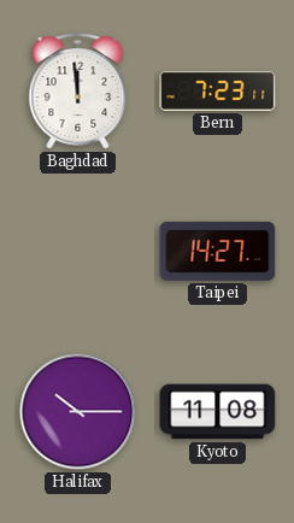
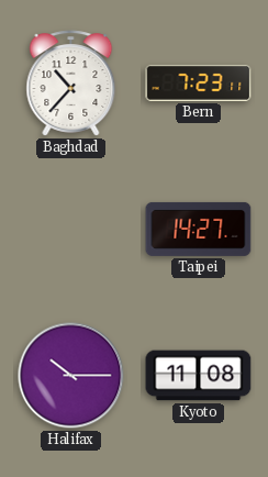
Baghdad: 11:59 -> 10:37
